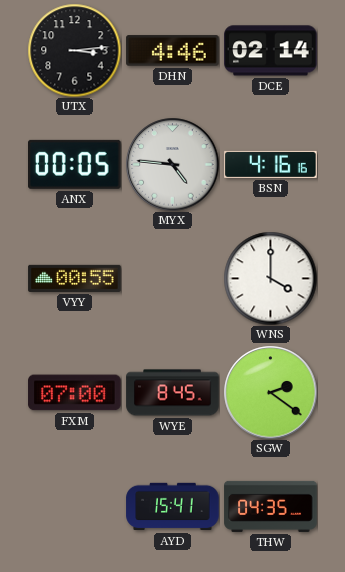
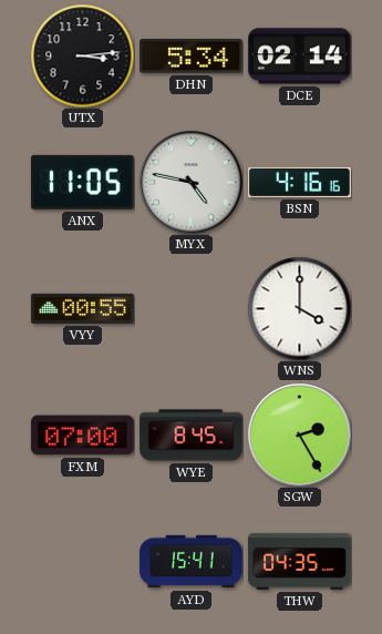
DHN: 4:46 -> 5:34
ANX: 00:05 -> 11:05
MYX: 4:46 -> 4:47
SGW: 2:21 -> 2:25
